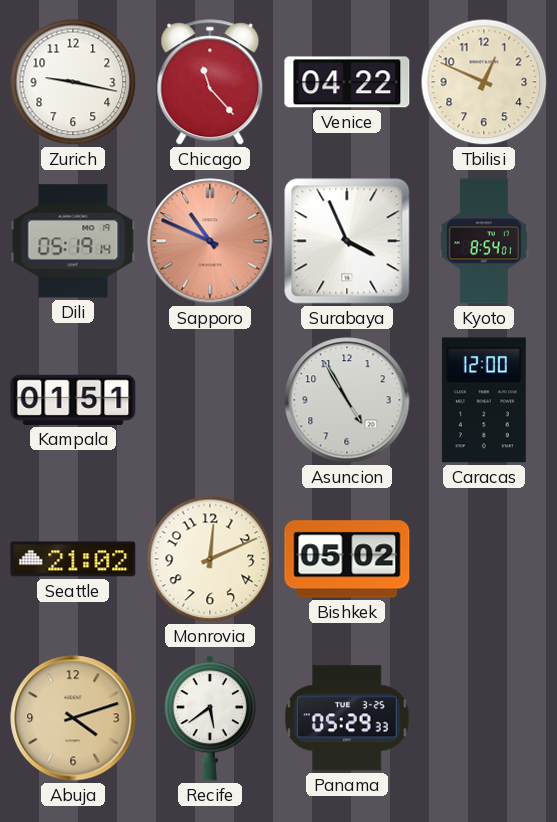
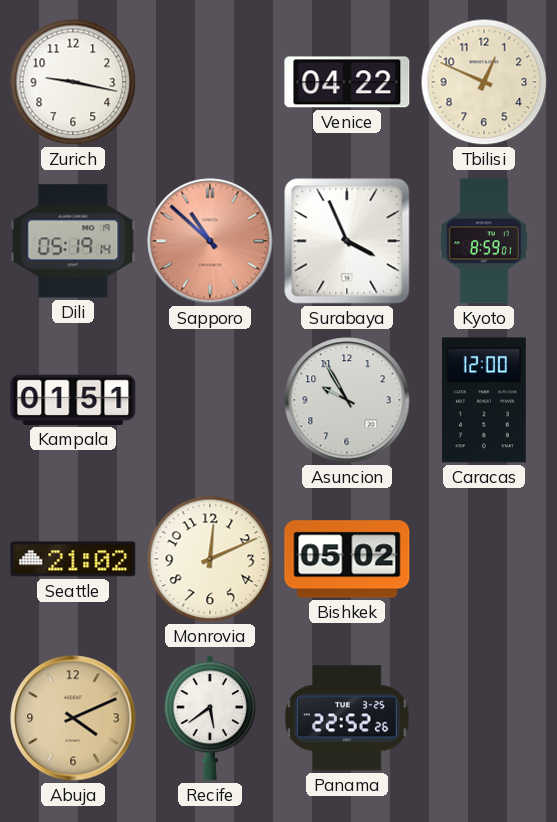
Chicago: 11:23 -> none
Sapporo: 10:49 -> 10:52
Kyoto: 8:54 -> 8:59
Asuncion: 4:55 -> 9:55
Abuja: 4:12 -> 4:11
Panama: 05:29 -> 22:52
